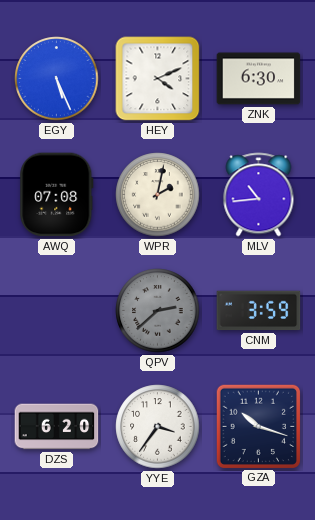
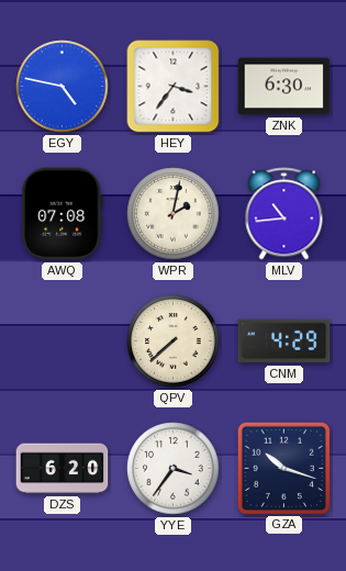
EGY: 5:26 -> 4:47
HEY: 4:11 -> 3:36
QPV: 2:38 -> 7:38
QPV dial: grey -> cream
CNM: 3:59 -> 4:29
